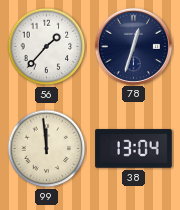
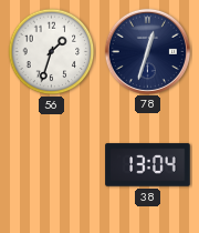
56: 1:37 -> 1:33
99: 11:59 -> none
